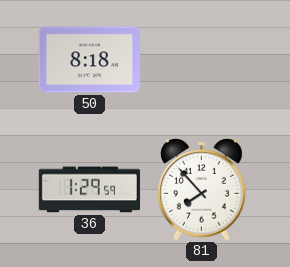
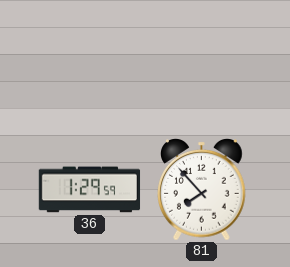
50: 8:18 -> none
